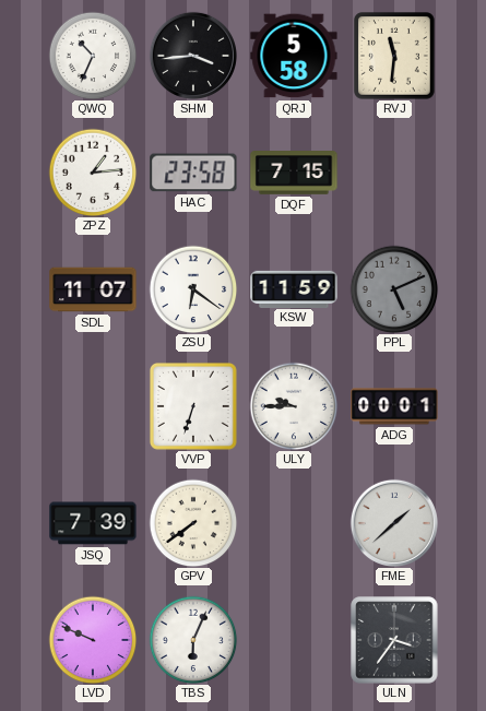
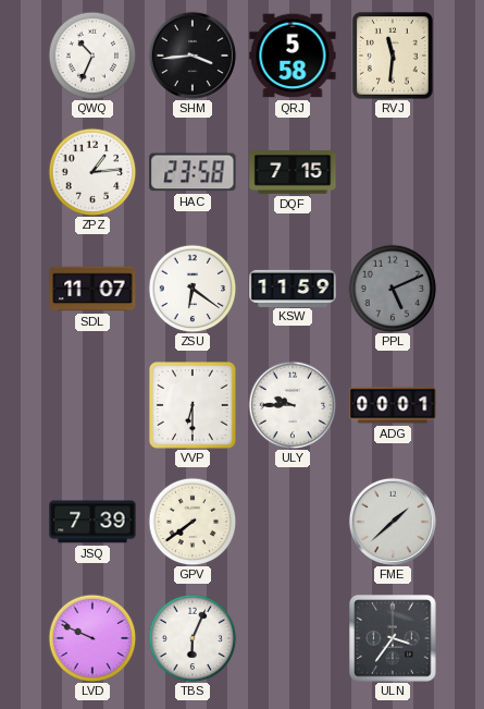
VVP: 6:33 -> 6:30
